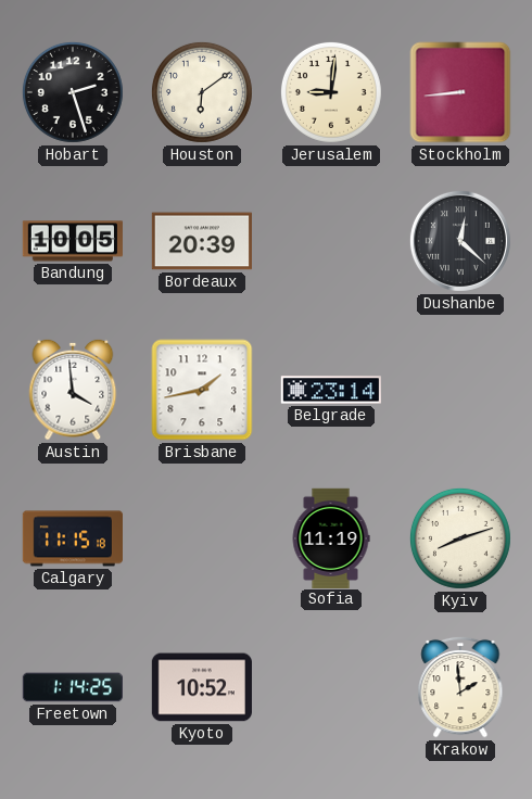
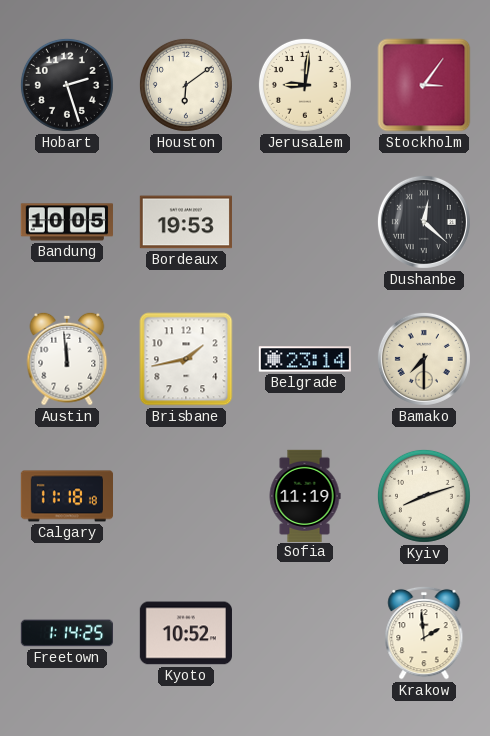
Stockholm: 8:44 -> 3:06
Bordeaux: 20:39 -> 19:53
Austin: 3:59 -> 11:59
Bamako: none -> 7:30
Calgary: 11:15 -> 11:18
